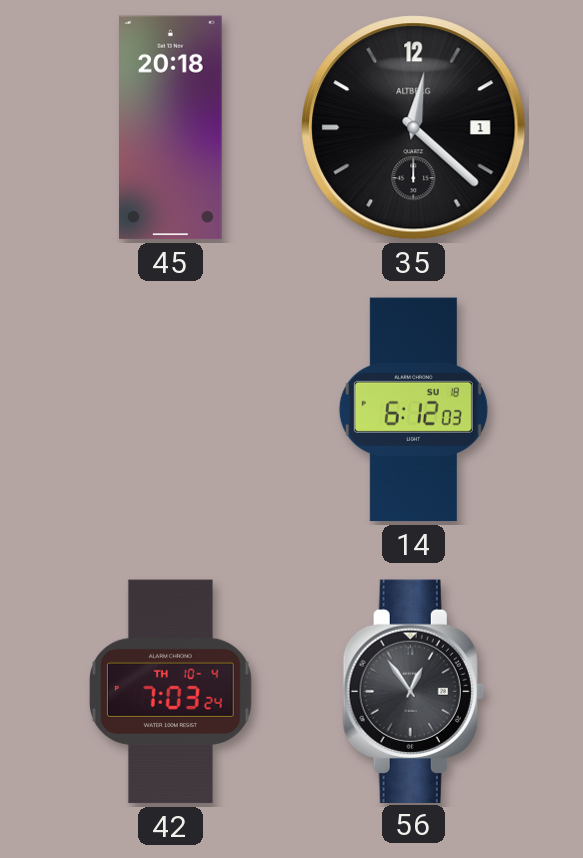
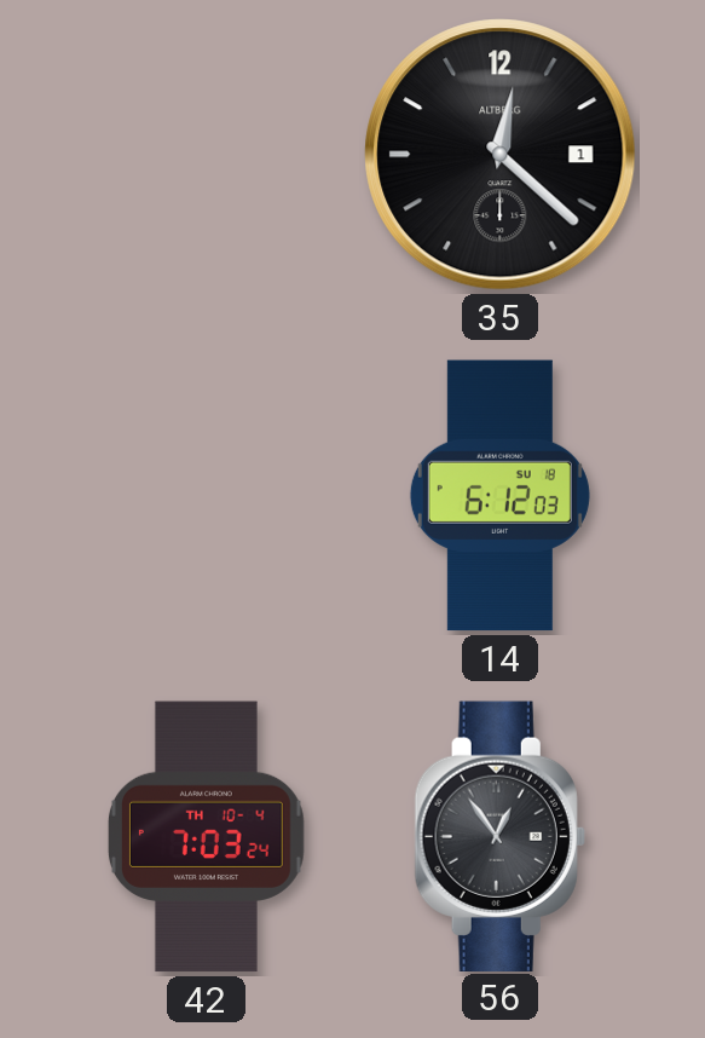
45: 20:18 -> none
